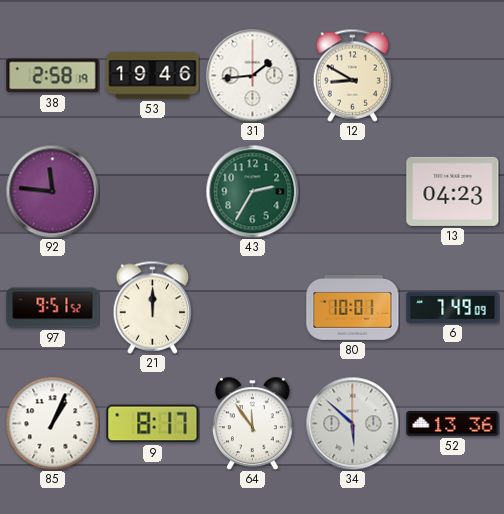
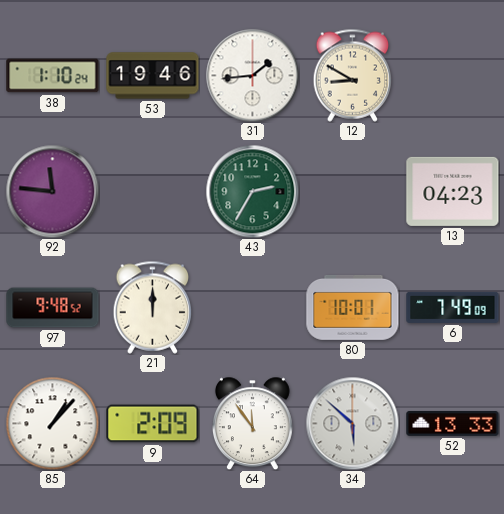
38: 2:58 -> 1:10
97: 9:51 -> 9:48
85: 1:04 -> 1:07
9: 8:17 -> 2:09
52: 13:36 -> 13:33
